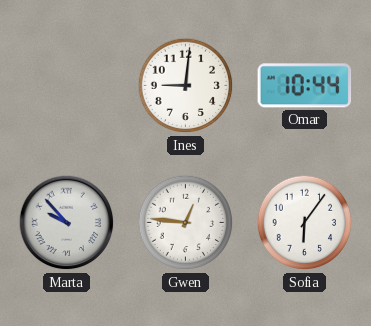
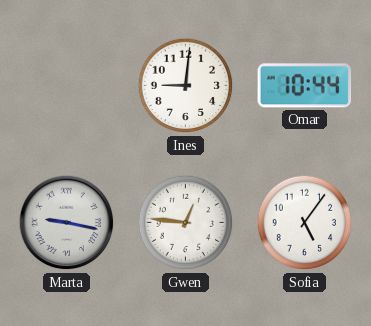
Marta: 9:53 -> 9:17
Sofia: 6:06 -> 5:06
